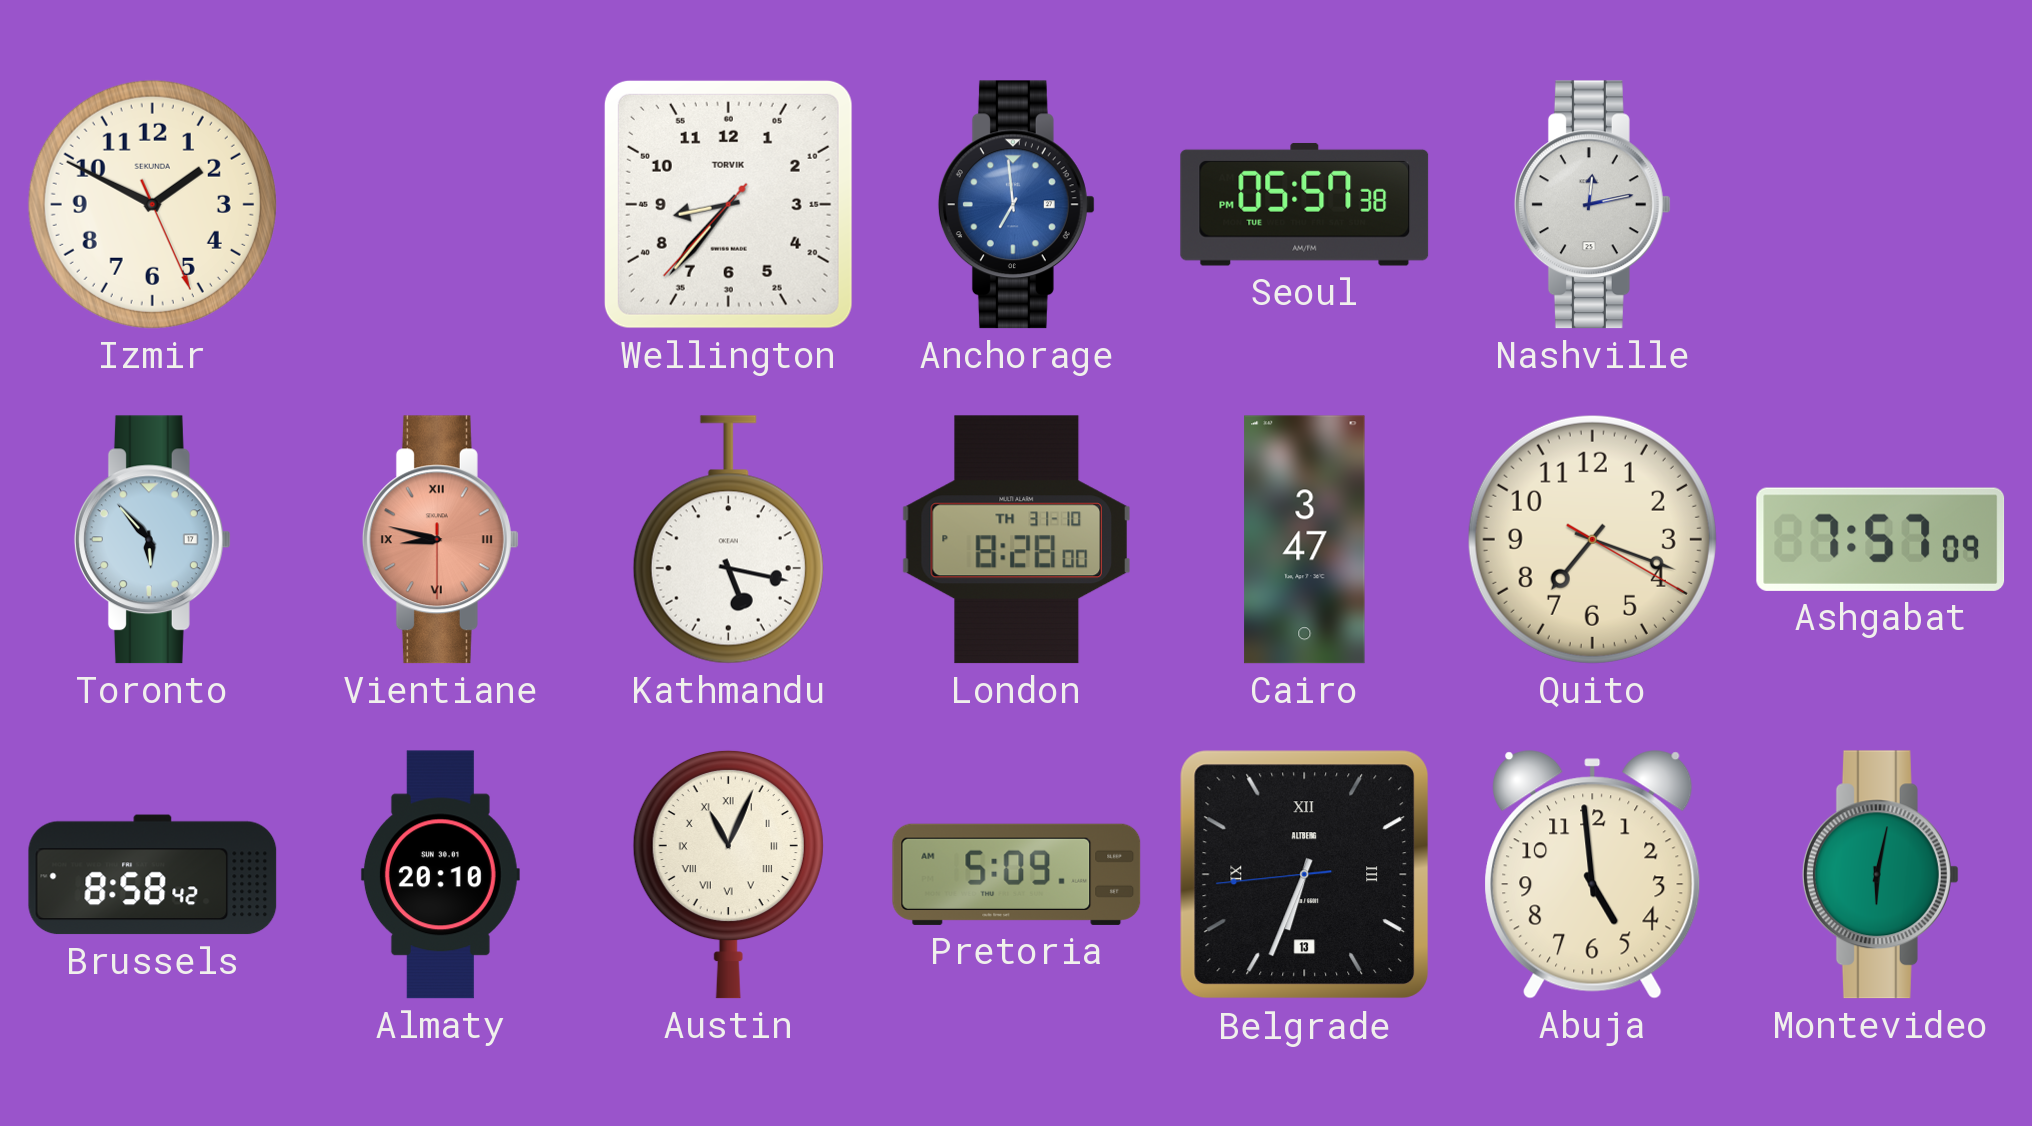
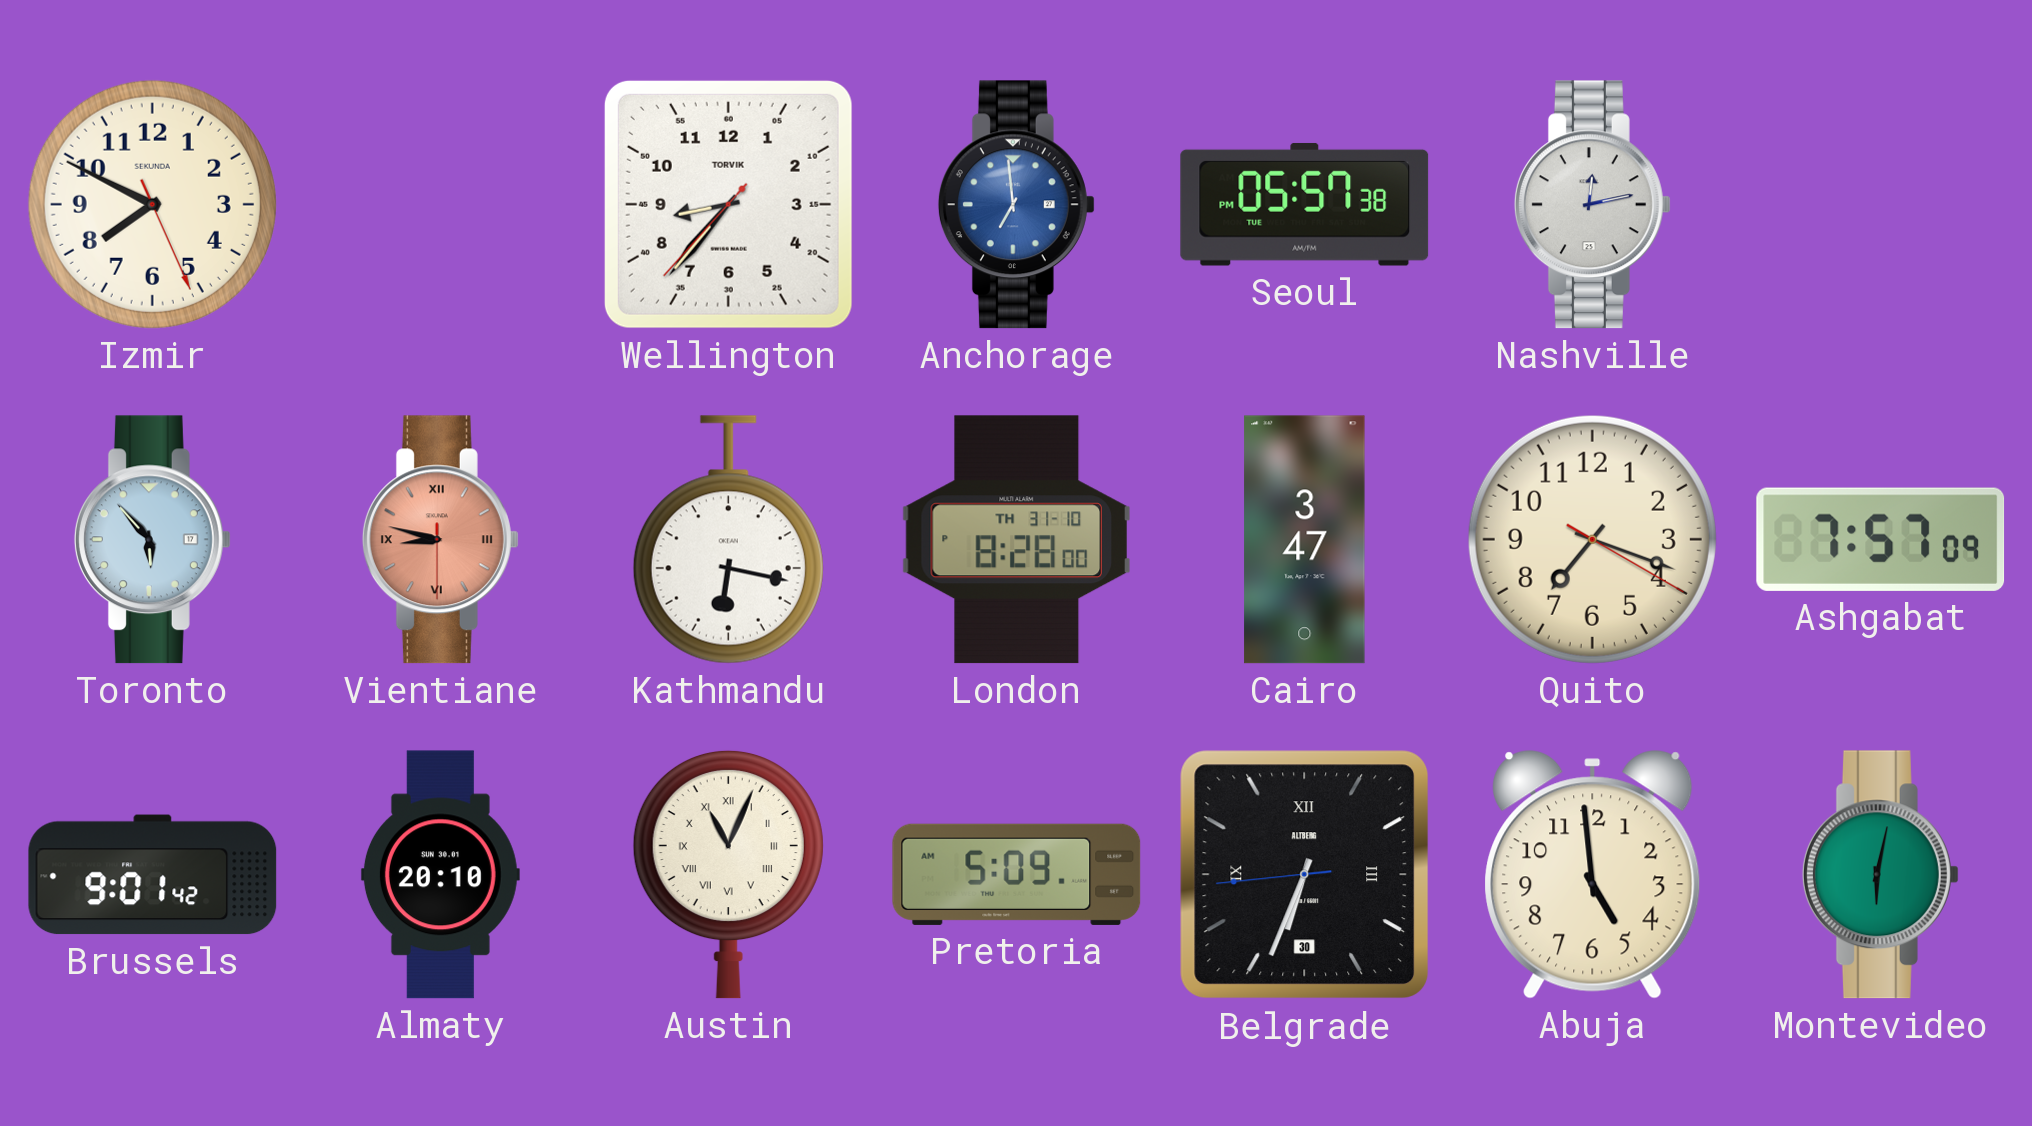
Izmir: 1:49 -> 7:49
Kathmandu: 5:17 -> 6:17
Brussels: 8:58 -> 9:01
Belgrade date: 13 -> 30
